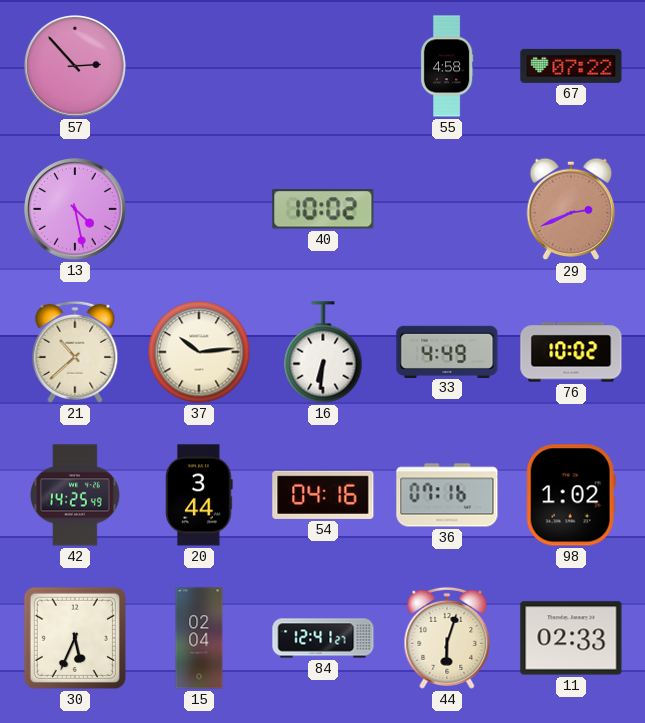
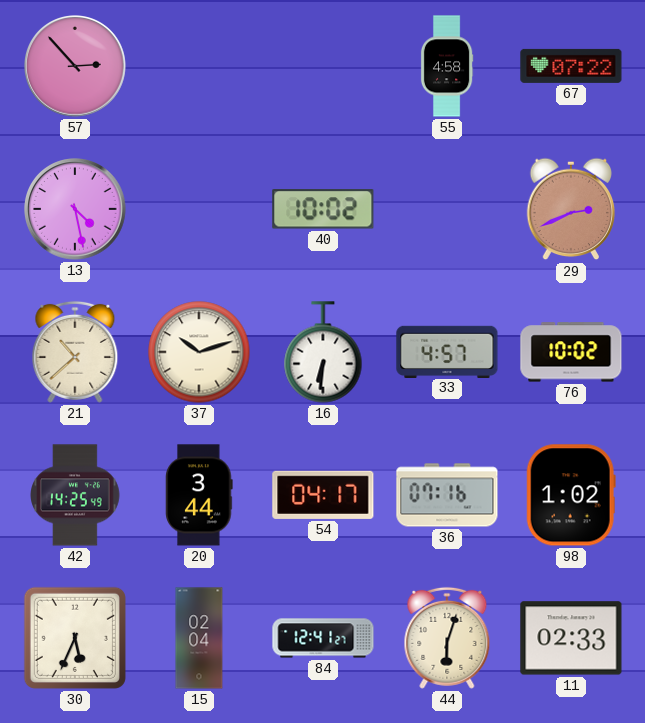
37: 10:14 -> 10:12
33: 4:49 -> 4:57
54: 04:16 -> 04:17
